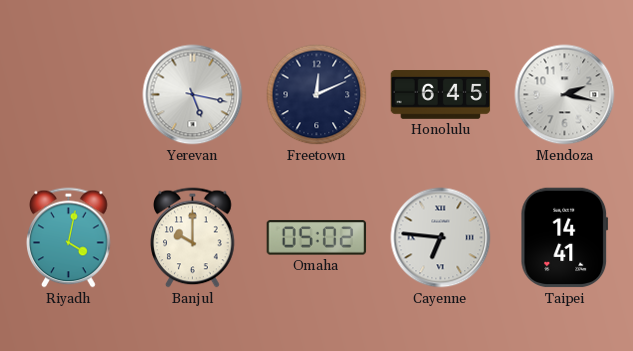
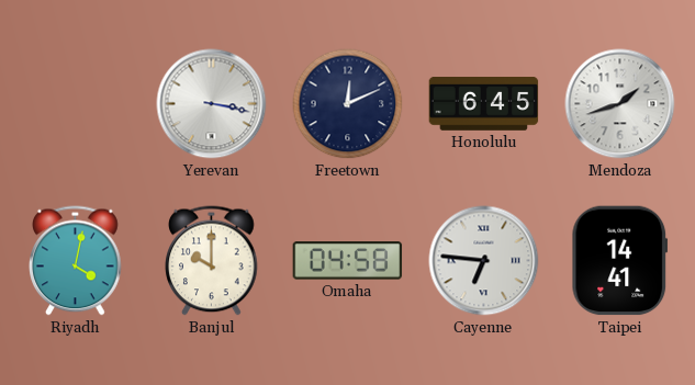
Yerevan: 5:17 -> 3:17
Mendoza: 2:17 -> 1:42
Omaha: 05:02 -> 04:58
